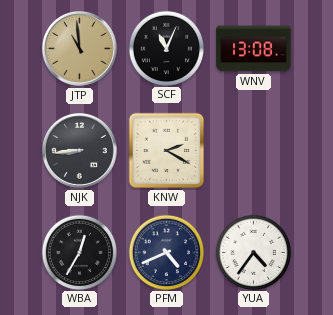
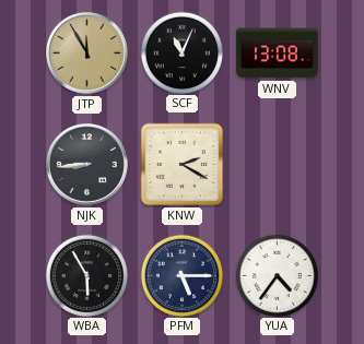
JTP: 10:59 -> 11:55
WBA: 12:35 -> 5:55
PFM: 4:41 -> 5:15
